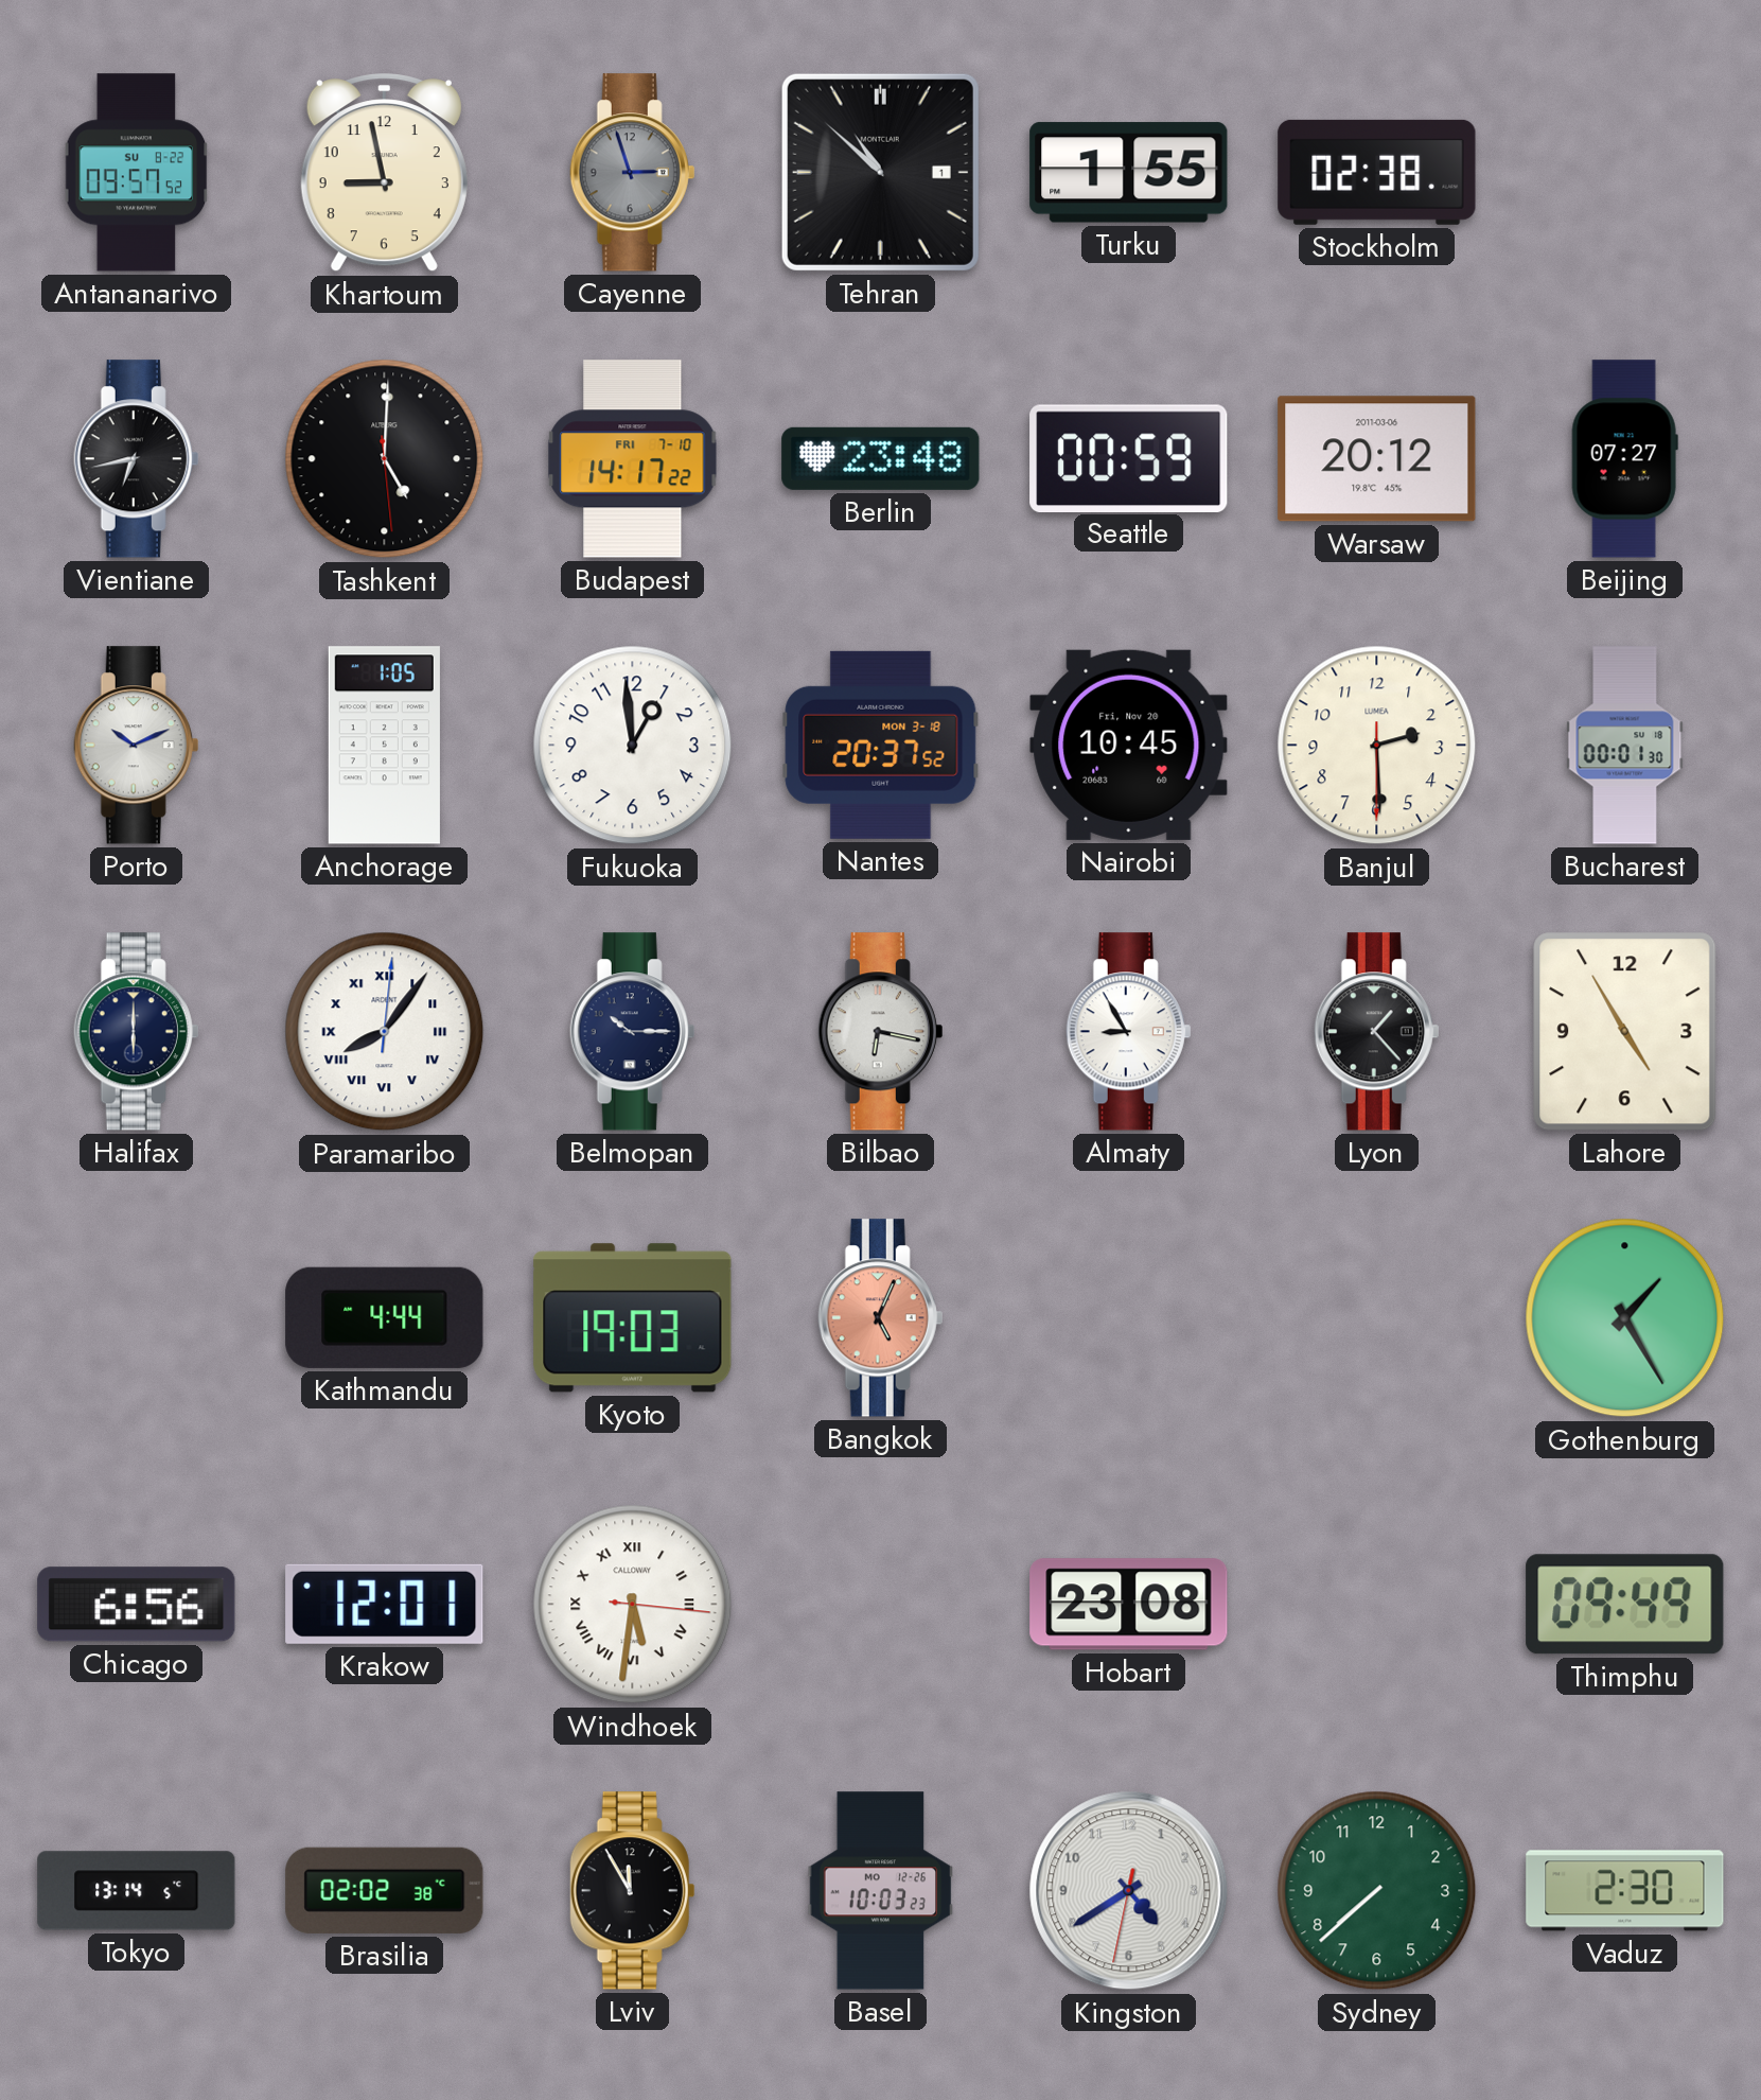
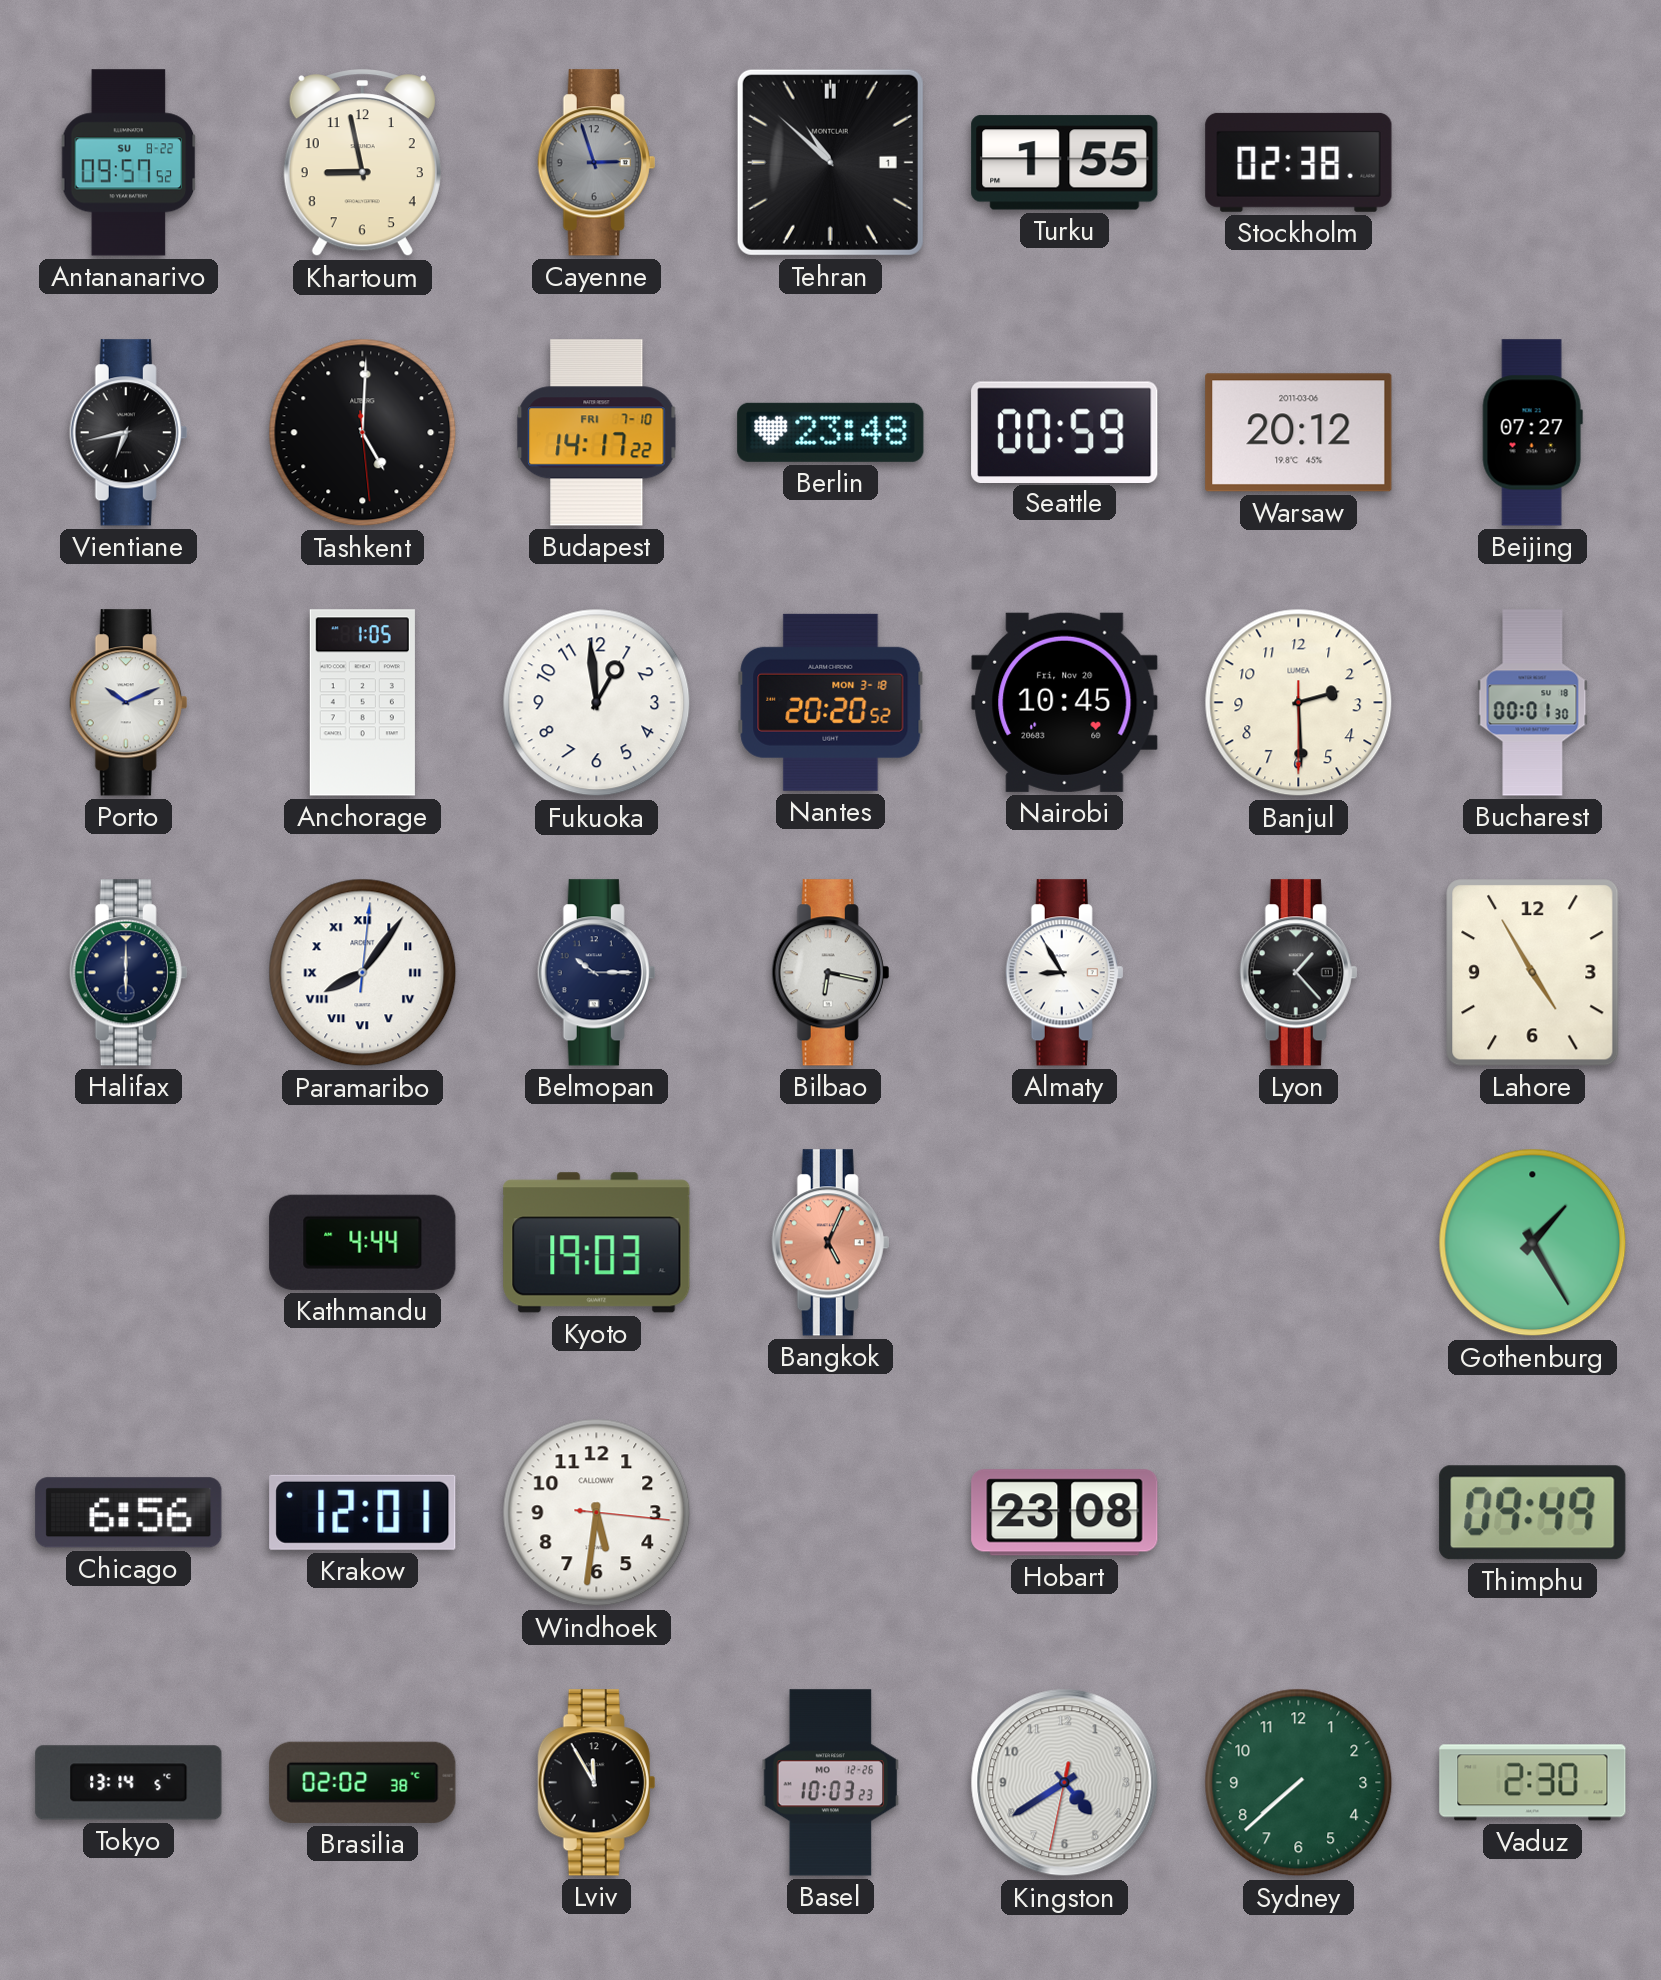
Nantes: 20:37 -> 20:20
Windhoek numerals: Roman -> Arabic
